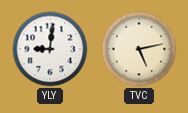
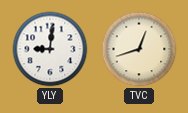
TVC: 5:13 -> 12:42
